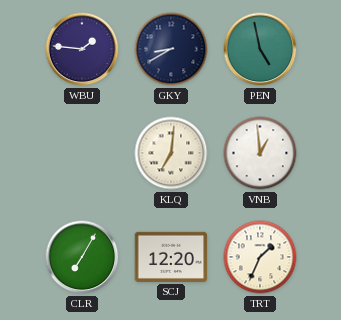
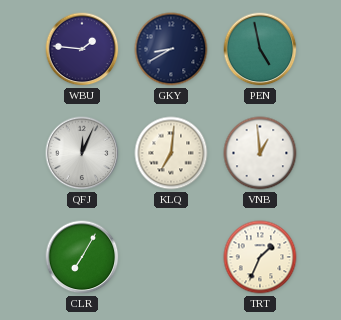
QFJ: none -> 12:04
SCJ: 12:20 -> none
